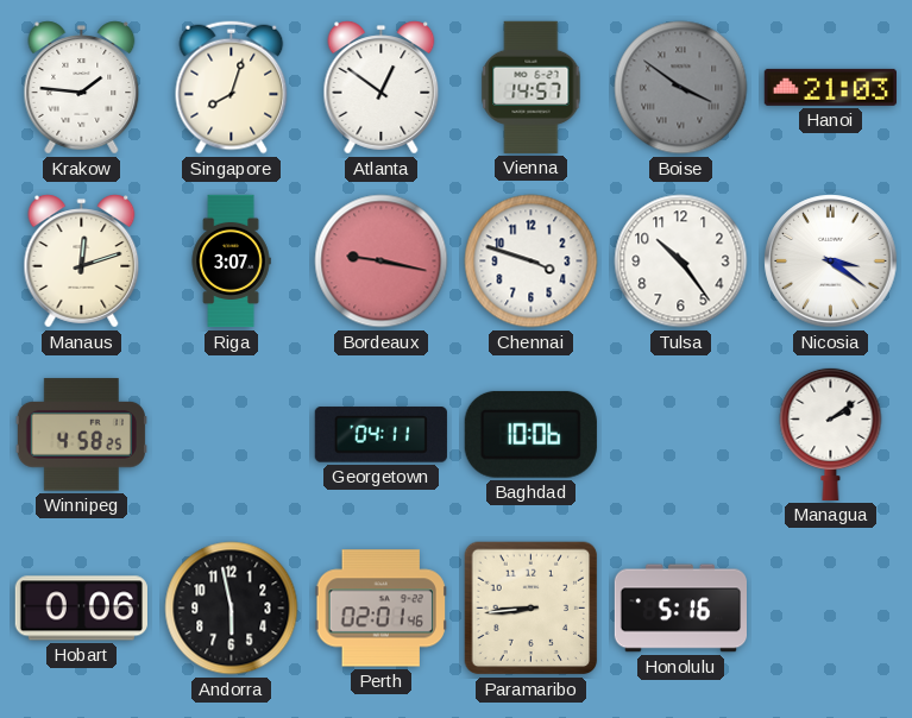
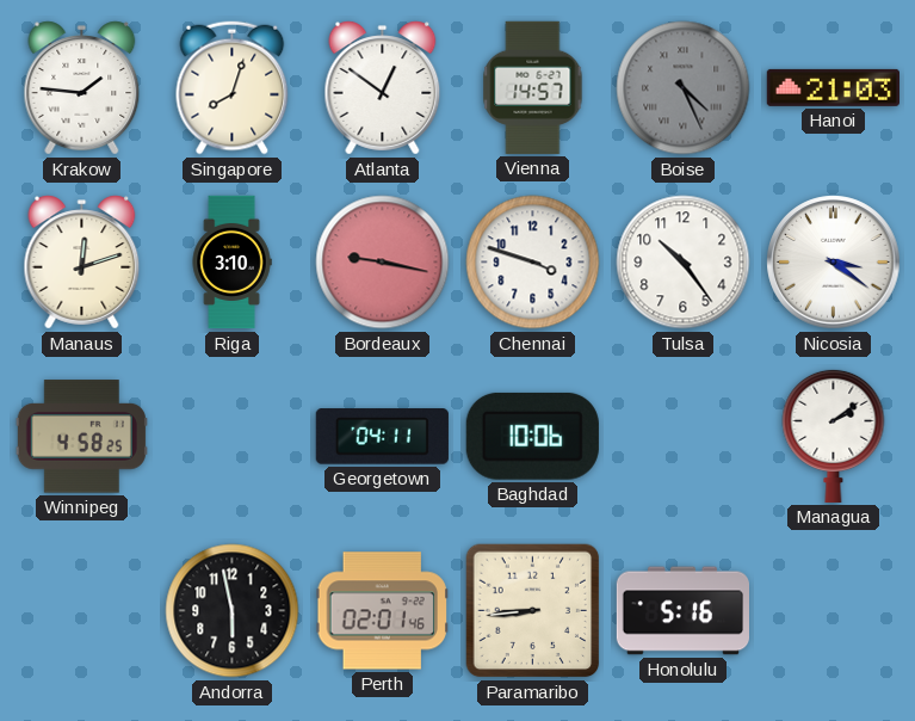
Boise: 3:51 -> 4:26
Riga: 3:07 -> 3:10
Hobart: 0:06 -> none
